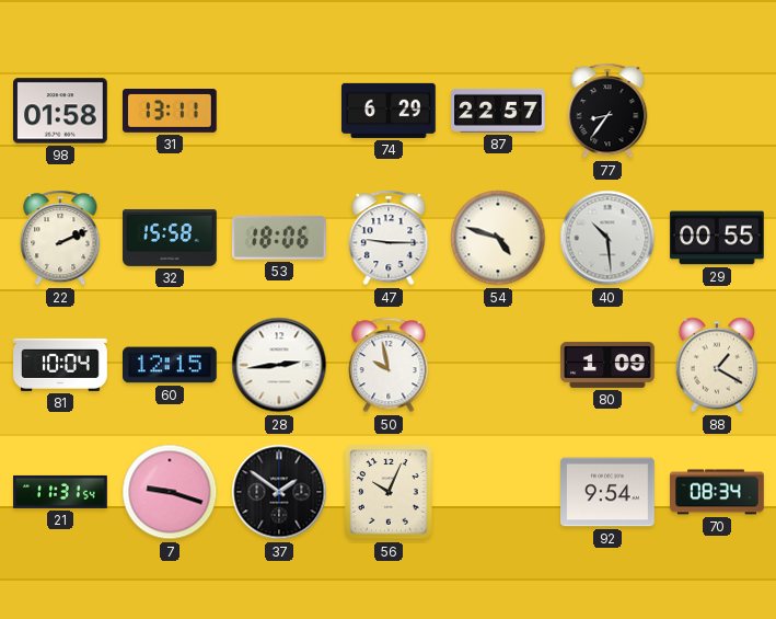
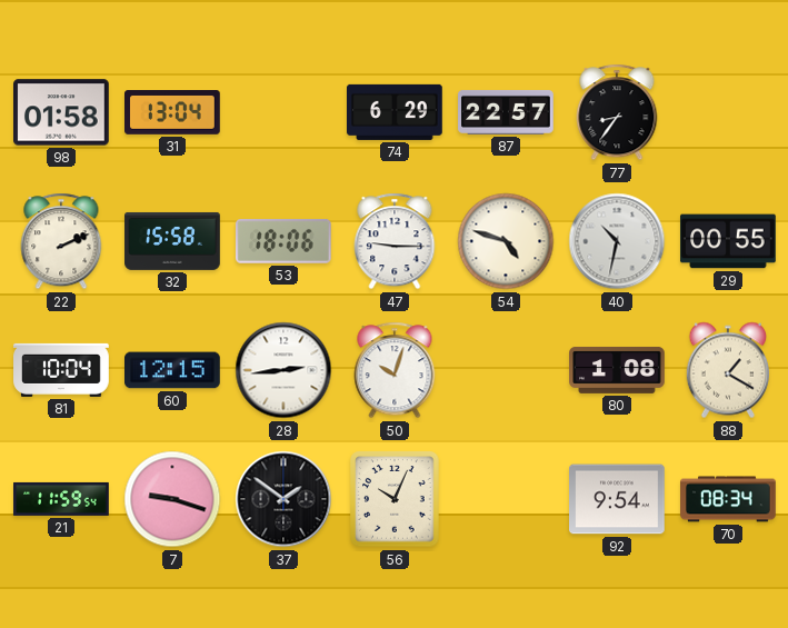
31: 13:11 -> 13:04
40: 10:29 -> 10:32
50: 9:58 -> 10:03
80: 1:09 -> 1:08
21: 11:31 -> 11:59
